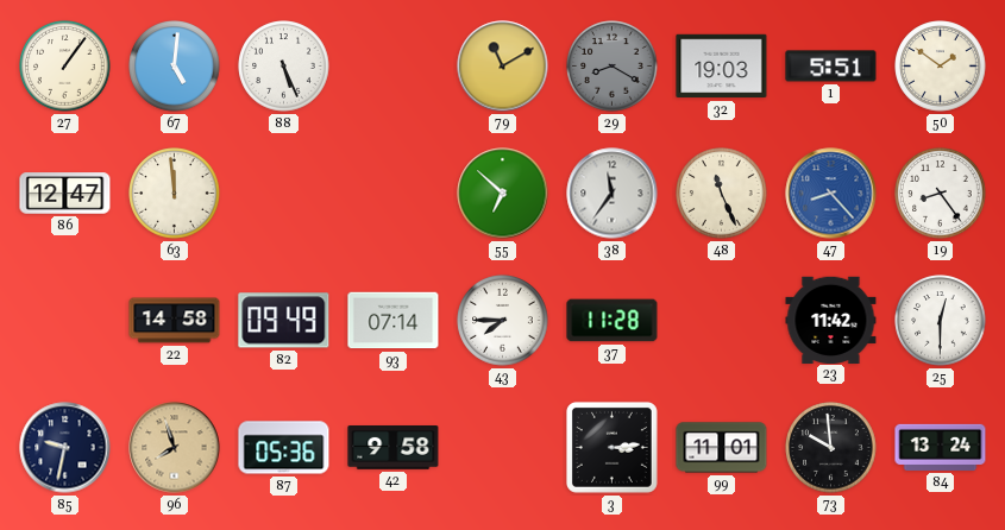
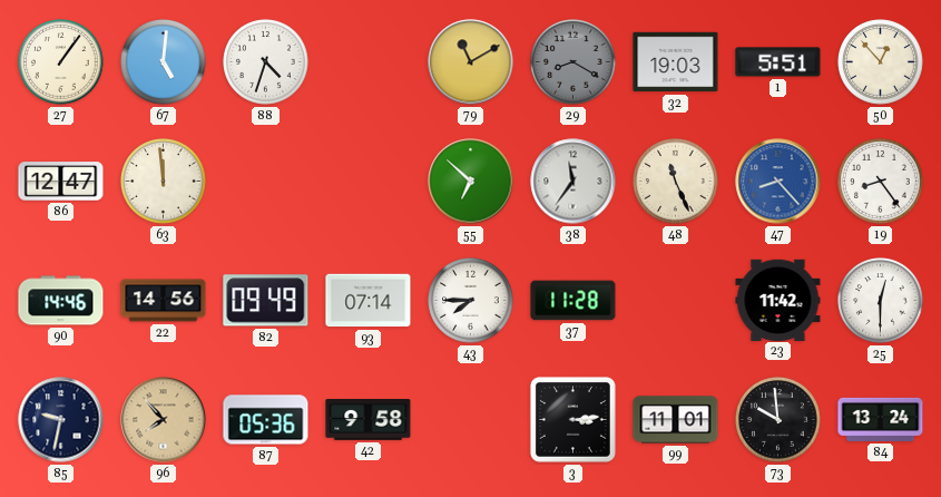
88: 5:26 -> 4:33
50: 1:51 -> 12:53
90: none -> 14:46
22: 14:58 -> 14:56
96: 7:57 -> 7:53
